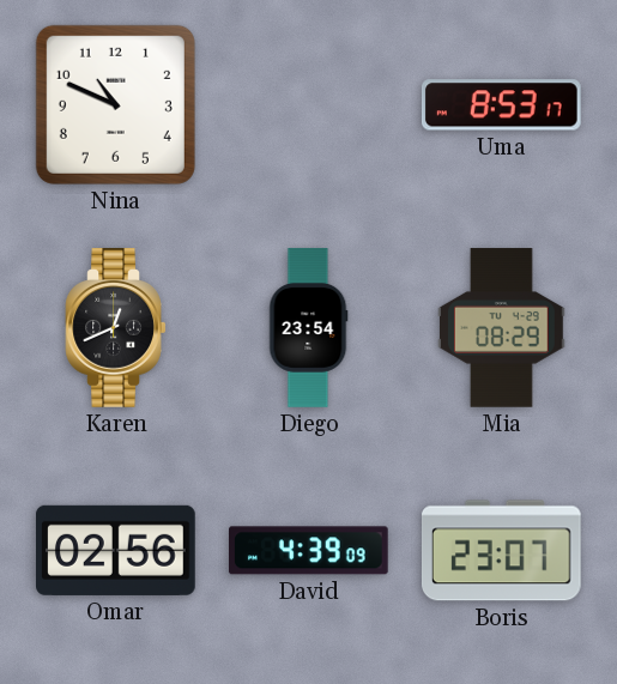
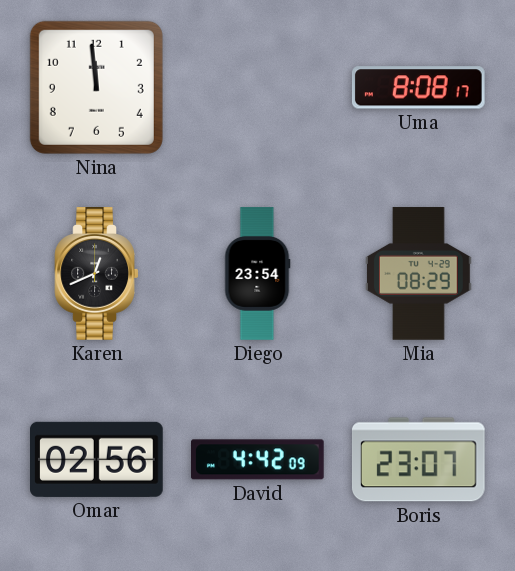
Nina: 10:49 -> 11:59
Uma: 8:53 -> 8:08
David: 4:39 -> 4:42
